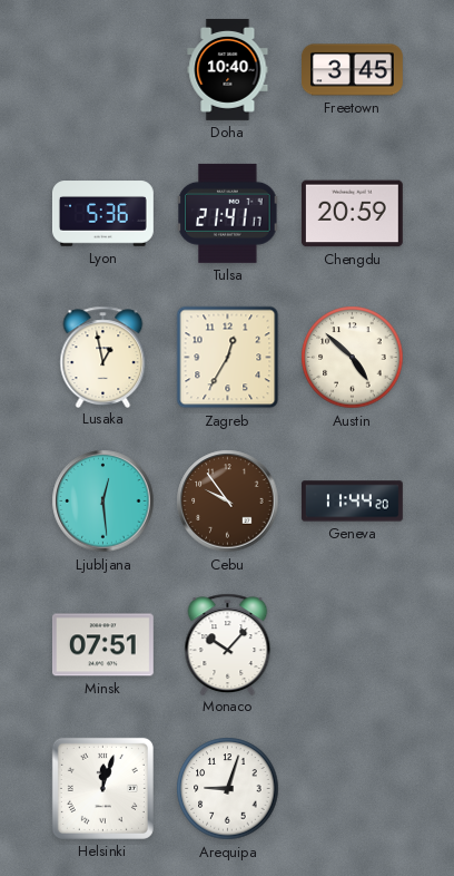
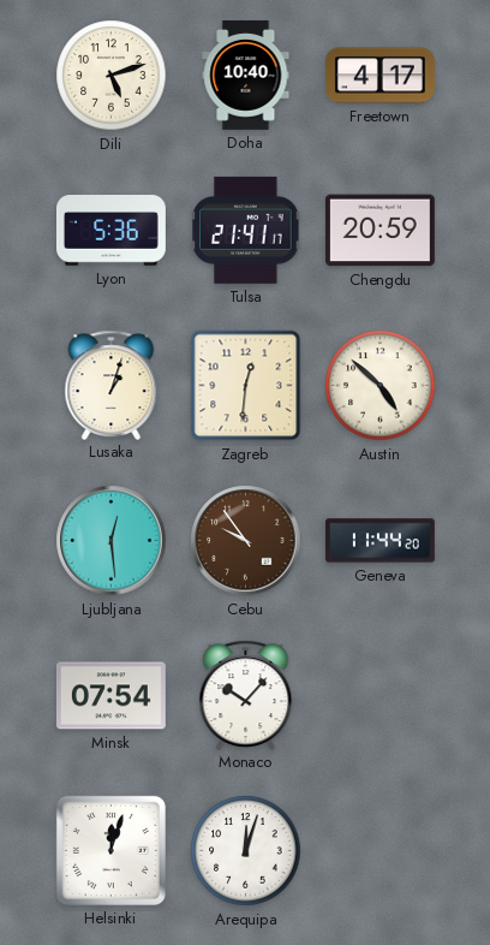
Dili: none -> 5:12
Freetown: 3:45 -> 4:17
Lusaka: 12:58 -> 1:03
Zagreb: 12:35 -> 12:31
Minsk: 07:51 -> 07:54
Arequipa: 9:03 -> 12:03
